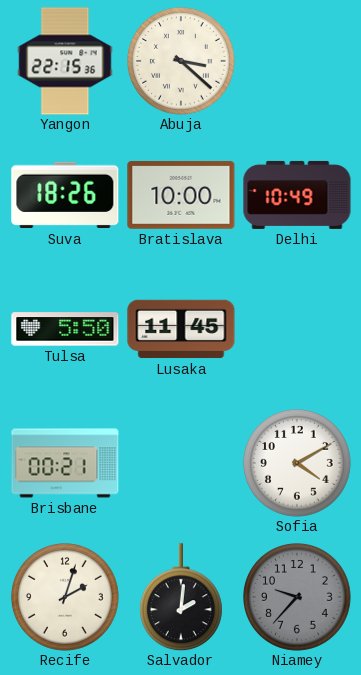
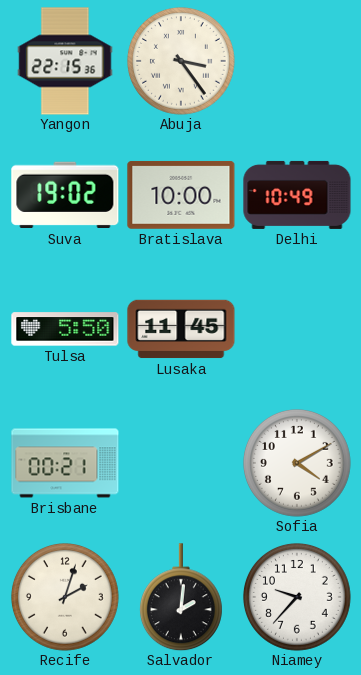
Abuja: 3:22 -> 3:24
Suva: 18:26 -> 19:02
Niamey dial: grey -> white
